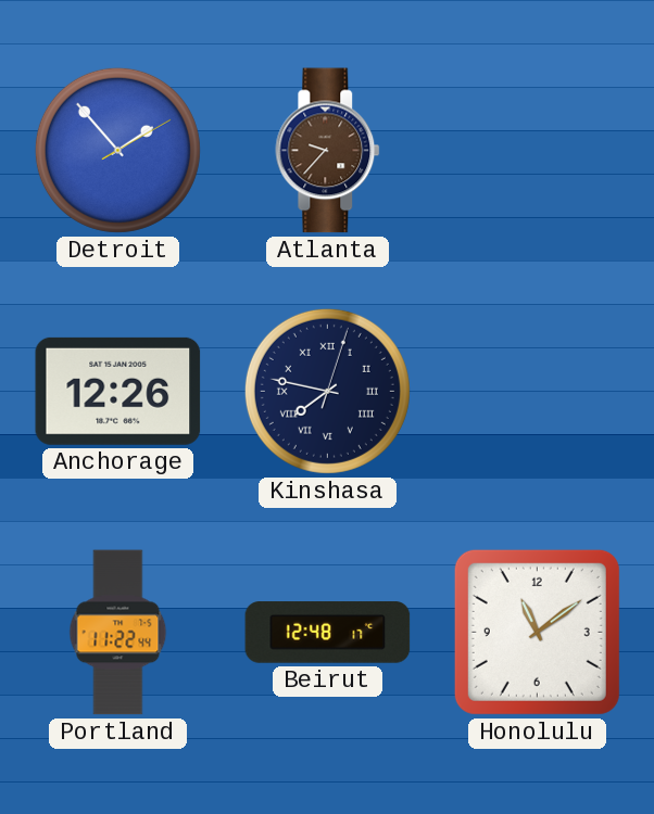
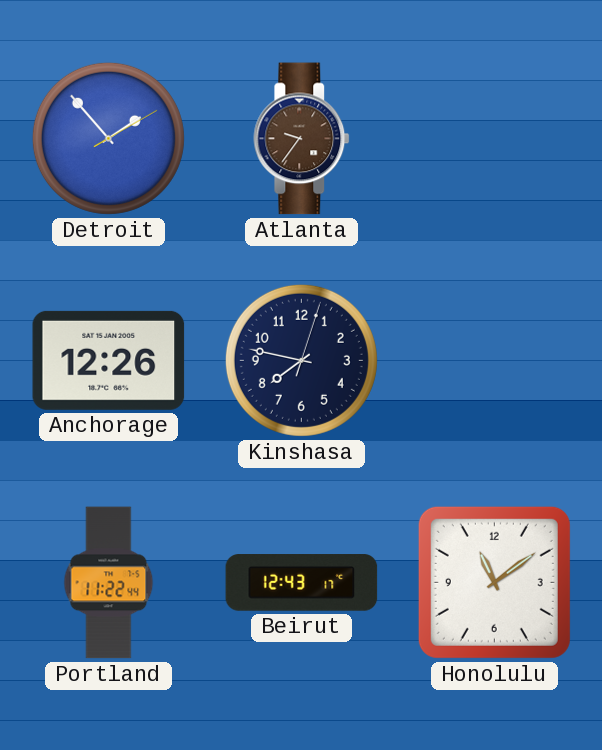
Atlanta: 9:37 -> 9:36
Kinshasa numerals: Roman -> Arabic
Beirut: 12:48 -> 12:43
